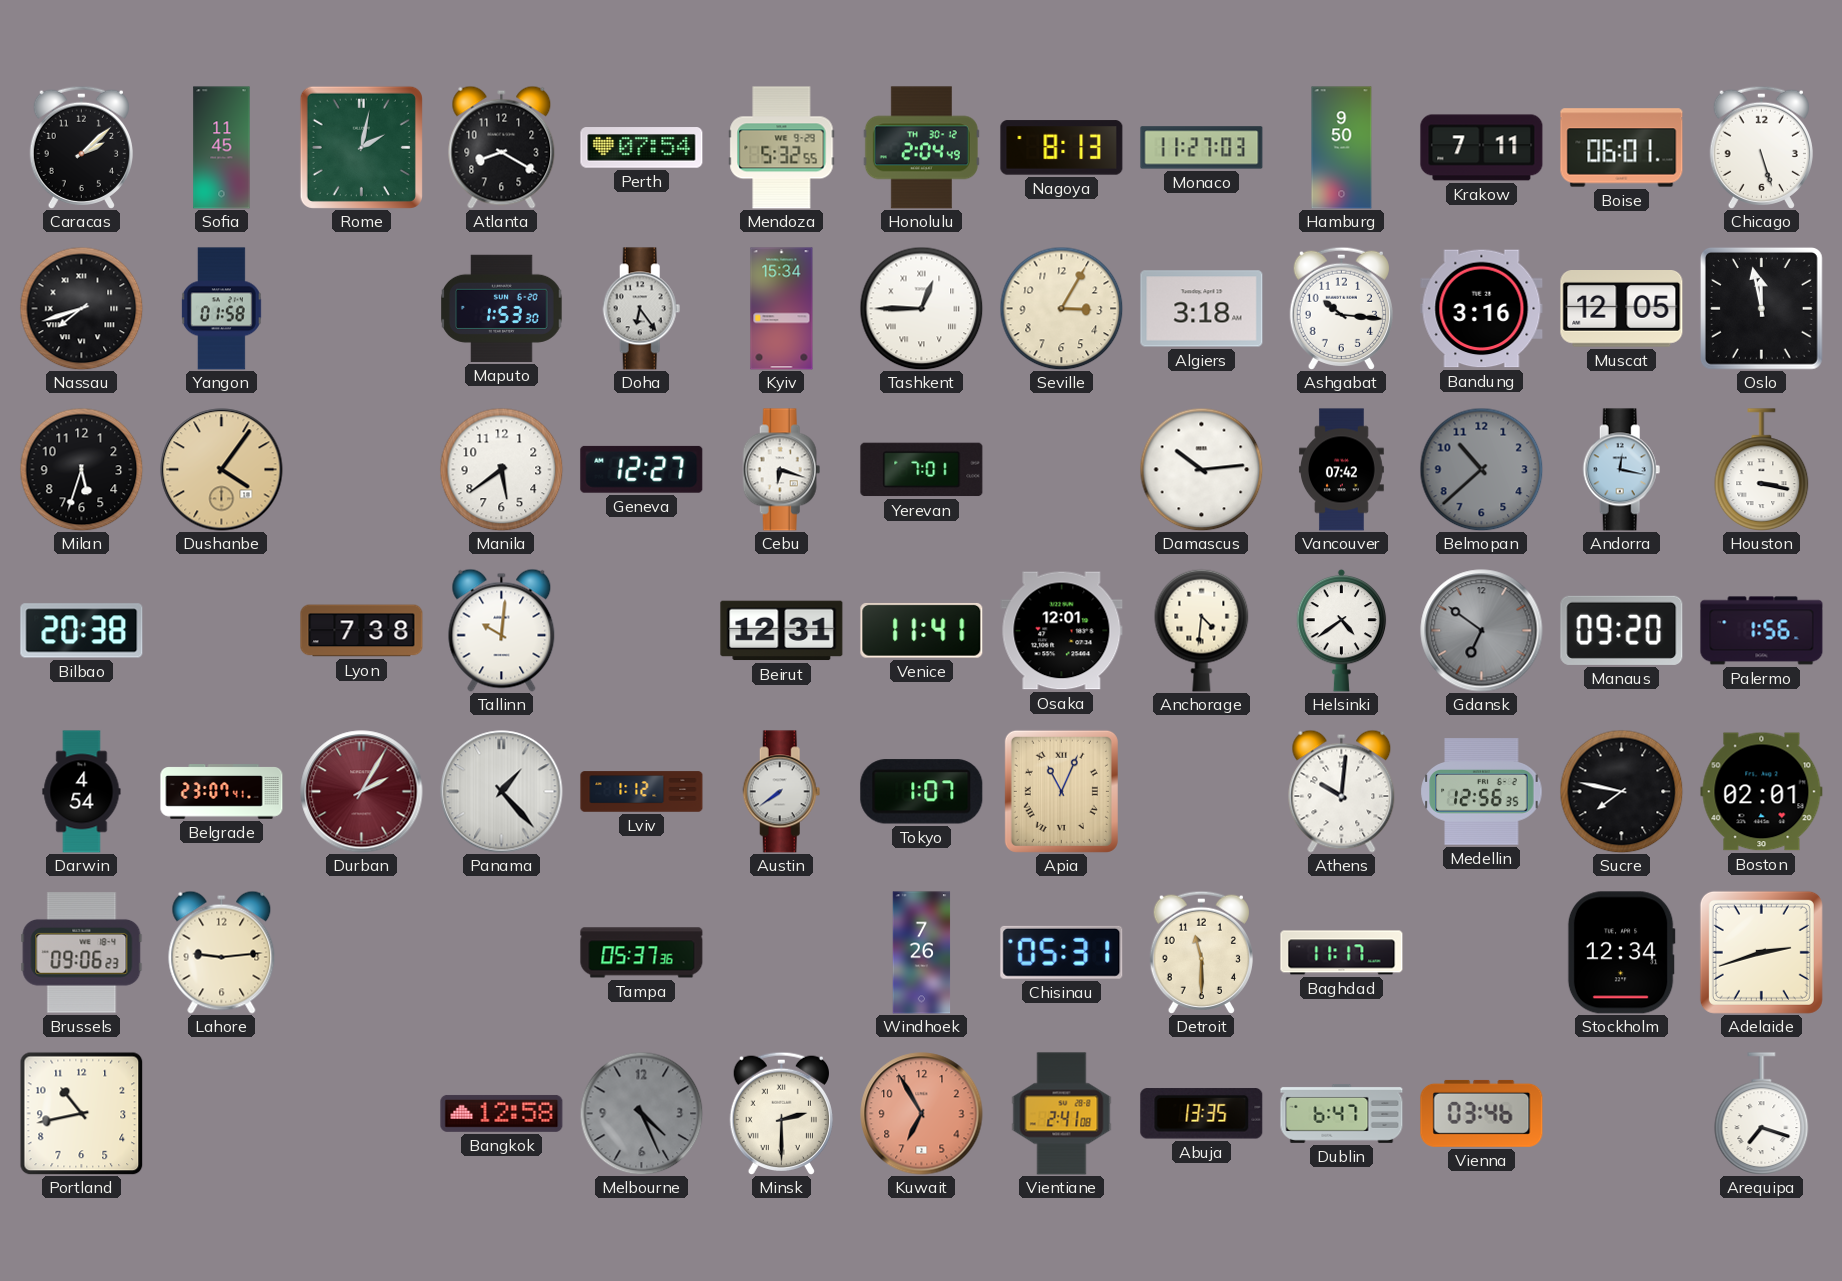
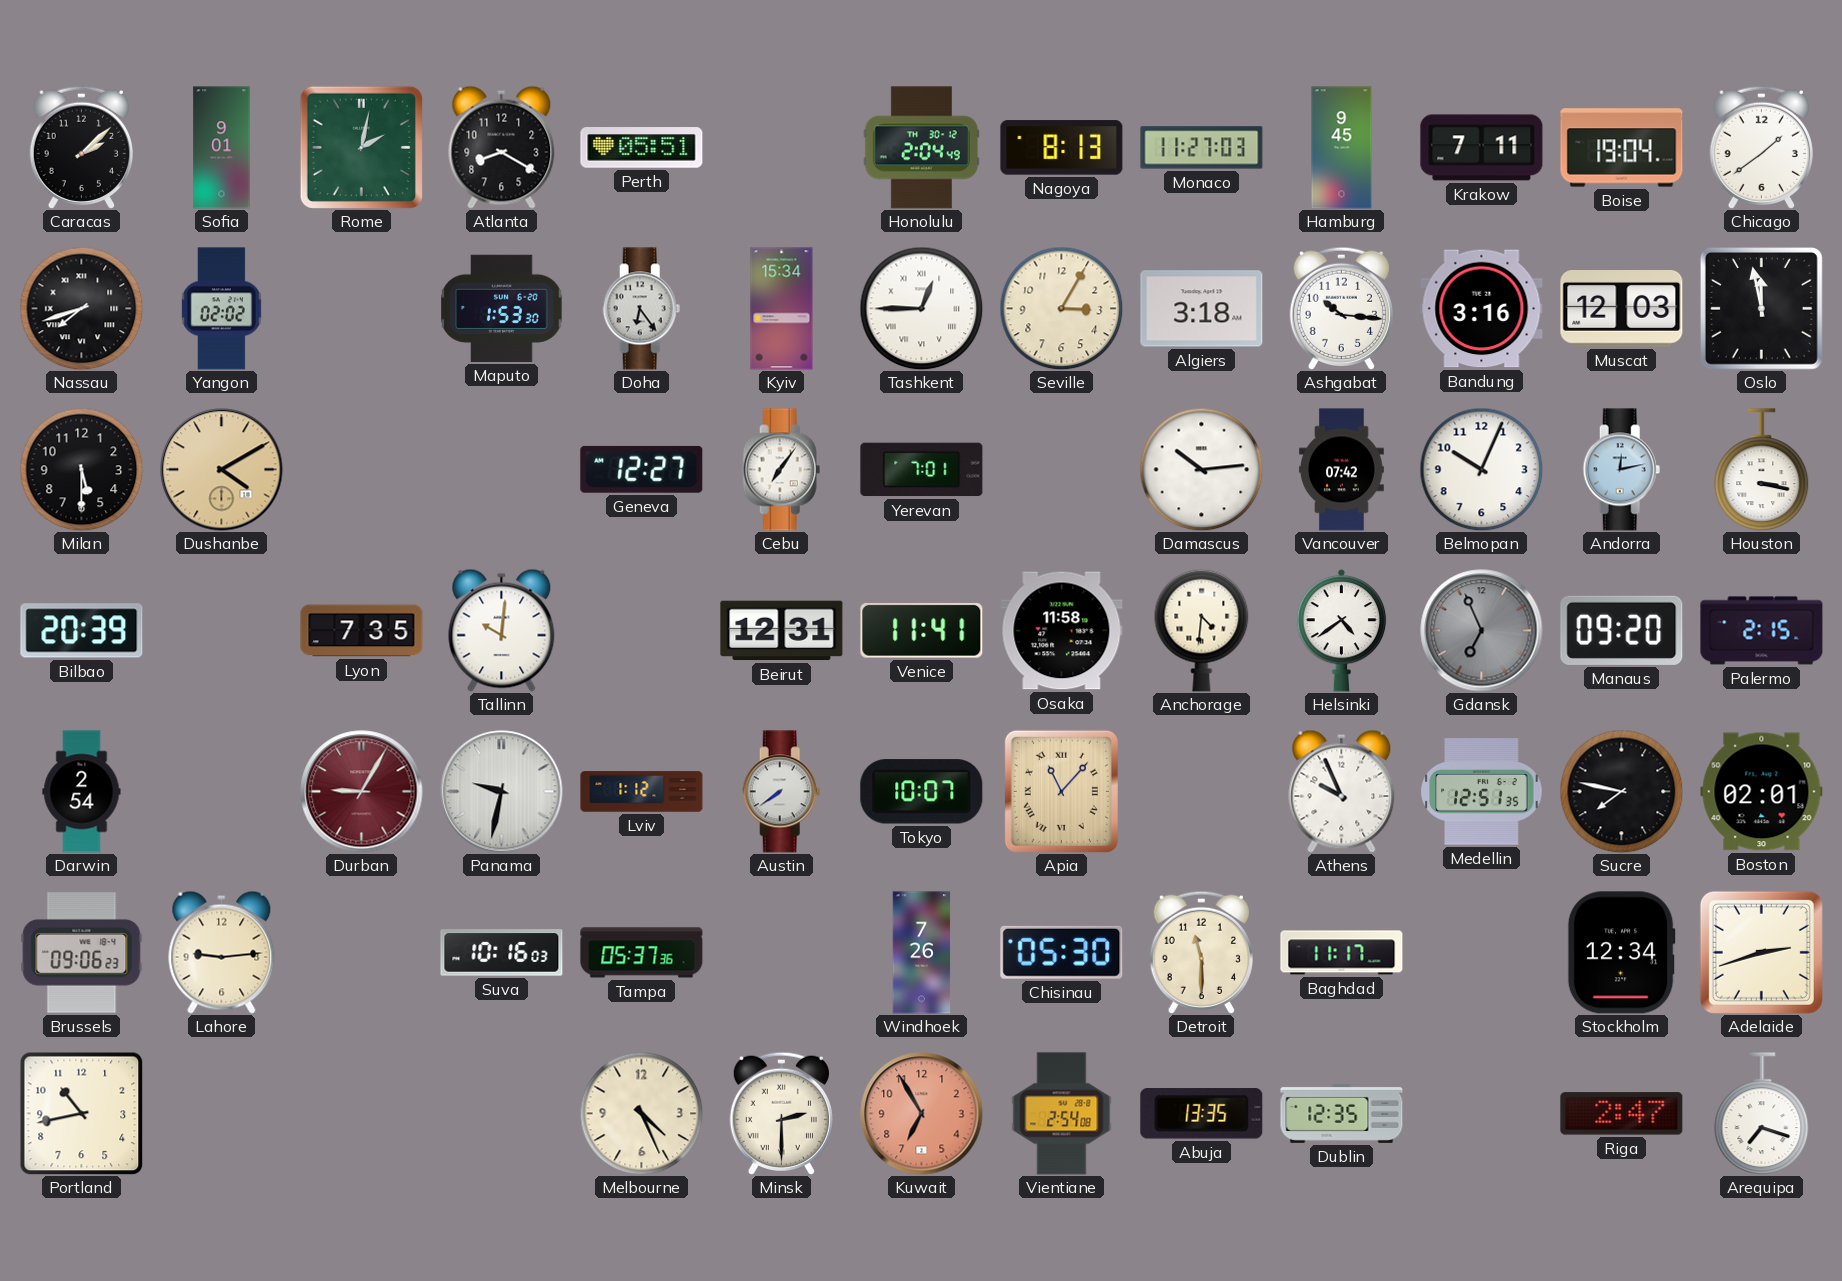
Sofia: 11:45 -> 9:01
Perth: 07:54 -> 05:51
Mendoza: 5:32 -> none
Hamburg: 9:50 -> 9:45
Boise: 06:01 -> 19:04
Chicago: 5:27 -> 1:39
Yangon: 01:58 -> 02:02
Muscat: 12:05 -> 12:03
Milan: 5:33 -> 5:30
Dushanbe: 4:06 -> 4:10
Manila: 5:39 -> none
Cebu: 6:18 -> 7:06
Belmopan: 10:38 -> 10:04
Belmopan dial: grey -> white
Andorra: 12:17 -> 12:13
Bilbao: 20:38 -> 20:39
Lyon: 7:38 -> 7:35
Osaka: 12:01 -> 11:58
Gdansk: 6:51 -> 6:56
Palermo: 1:56 -> 2:15
Darwin: 4:54 -> 2:54
Belgrade: 23:07 -> none
Durban: 2:05 -> 9:05
Panama: 1:23 -> 9:32
Tokyo: 1:07 -> 10:07
Apia: 11:04 -> 11:07
Athens: 10:01 -> 9:56
Medellin: 12:56 -> 12:51
Suva: none -> 10:16
Chisinau: 05:31 -> 05:30
Bangkok: 12:58 -> none
Melbourne dial: grey -> cream
Vientiane: 2:41 -> 2:54
Dublin: 6:47 -> 12:35
Vienna: 03:46 -> none
Riga: none -> 2:47
